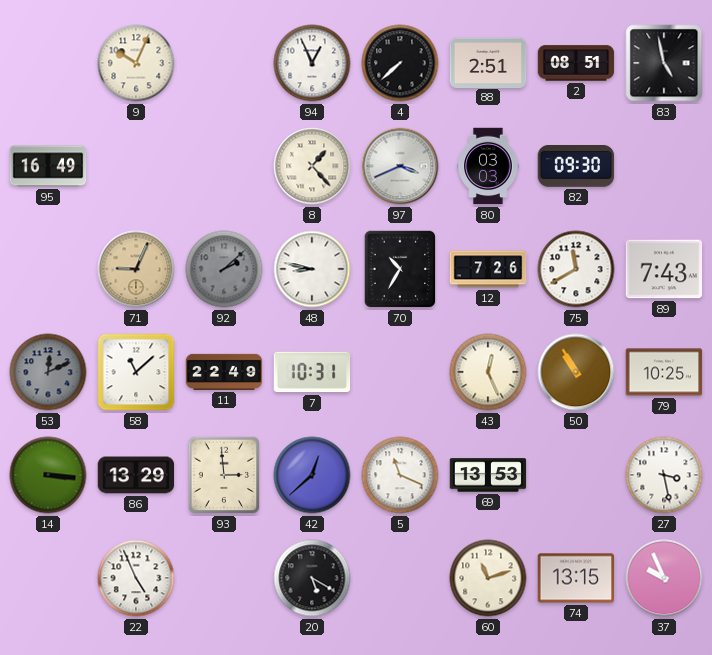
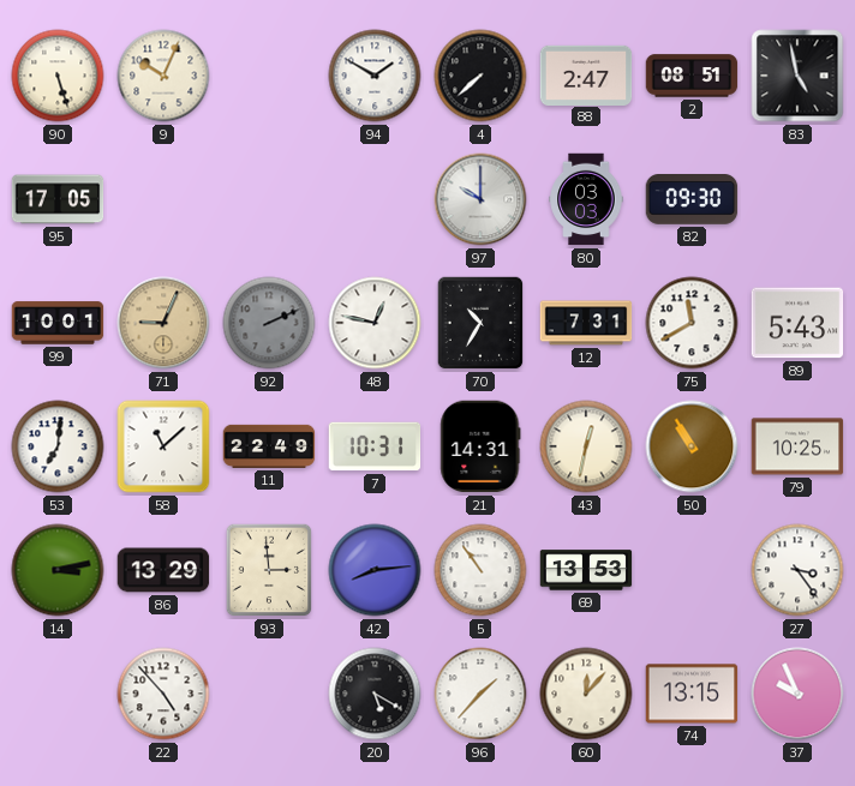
90: none -> 5:27
94: 12:56 -> 1:50
88: 2:51 -> 2:47
95: 16:49 -> 17:05
8: 1:23 -> none
97: 3:41 -> 10:00
99: none -> 10:01
92: 2:08 -> 2:11
48: 8:47 -> 12:47
12: 7:26 -> 7:31
89: 7:43 -> 5:43
53: 12:11 -> 7:01
53 dial: grey -> white
21: none -> 14:31
43: 12:26 -> 12:32
14: 3:16 -> 3:13
42: 12:38 -> 8:14
5: 11:19 -> 10:54
27: 3:28 -> 3:24
22: 4:56 -> 4:53
96: none -> 1:37
60: 11:12 -> 12:07
